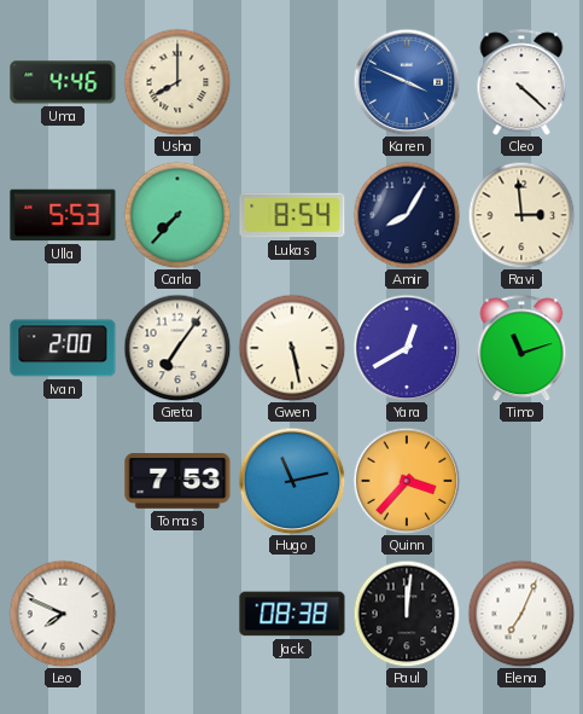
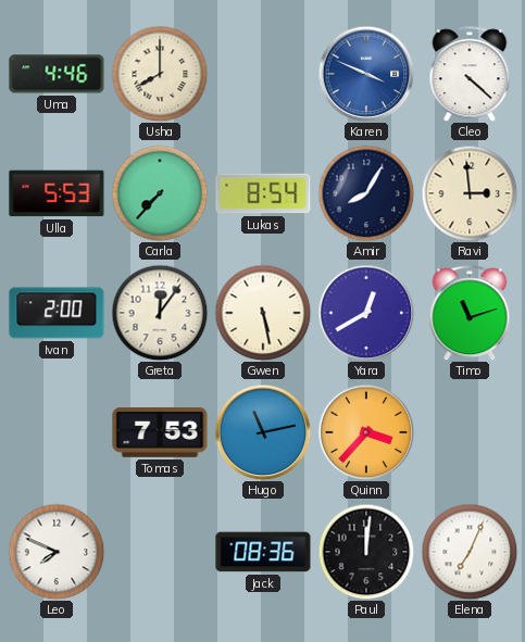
Greta: 7:06 -> 12:06
Jack: 08:38 -> 08:36
